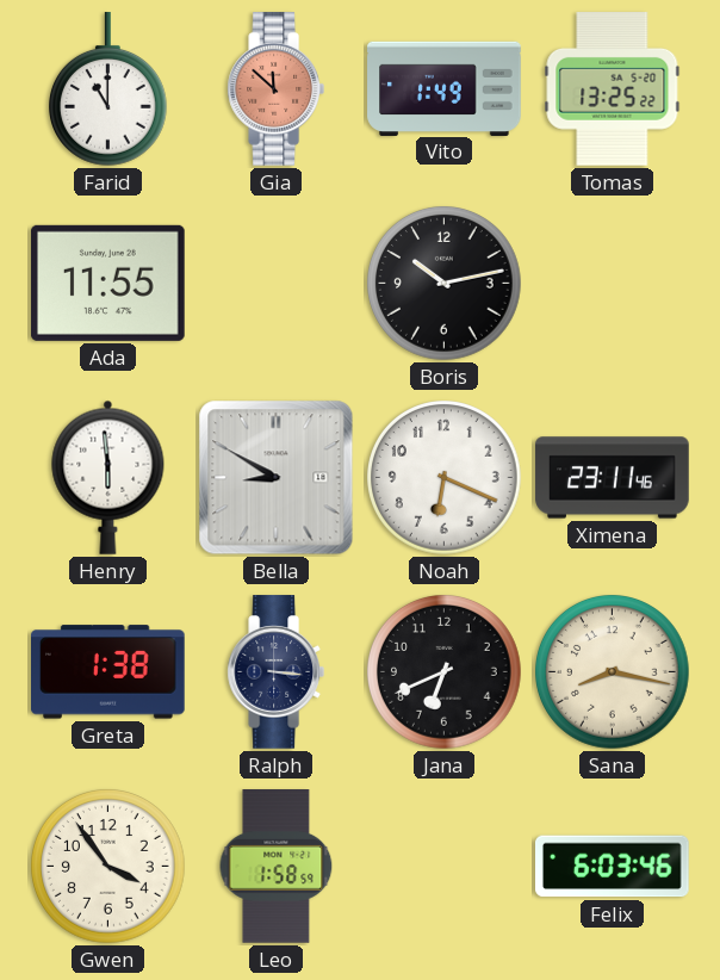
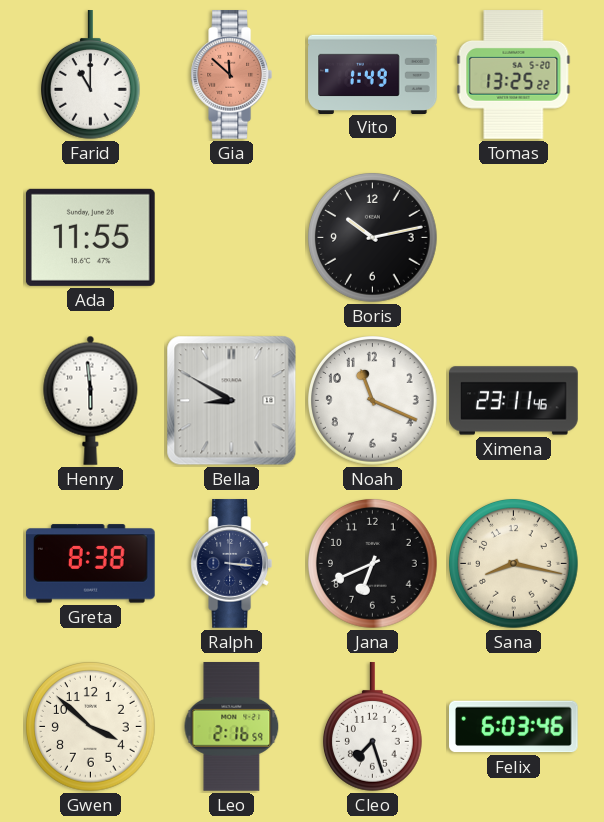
Noah: 6:19 -> 11:19
Greta: 1:38 -> 8:38
Gwen: 3:54 -> 3:52
Leo: 1:58 -> 2:16
Cleo: none -> 7:27
